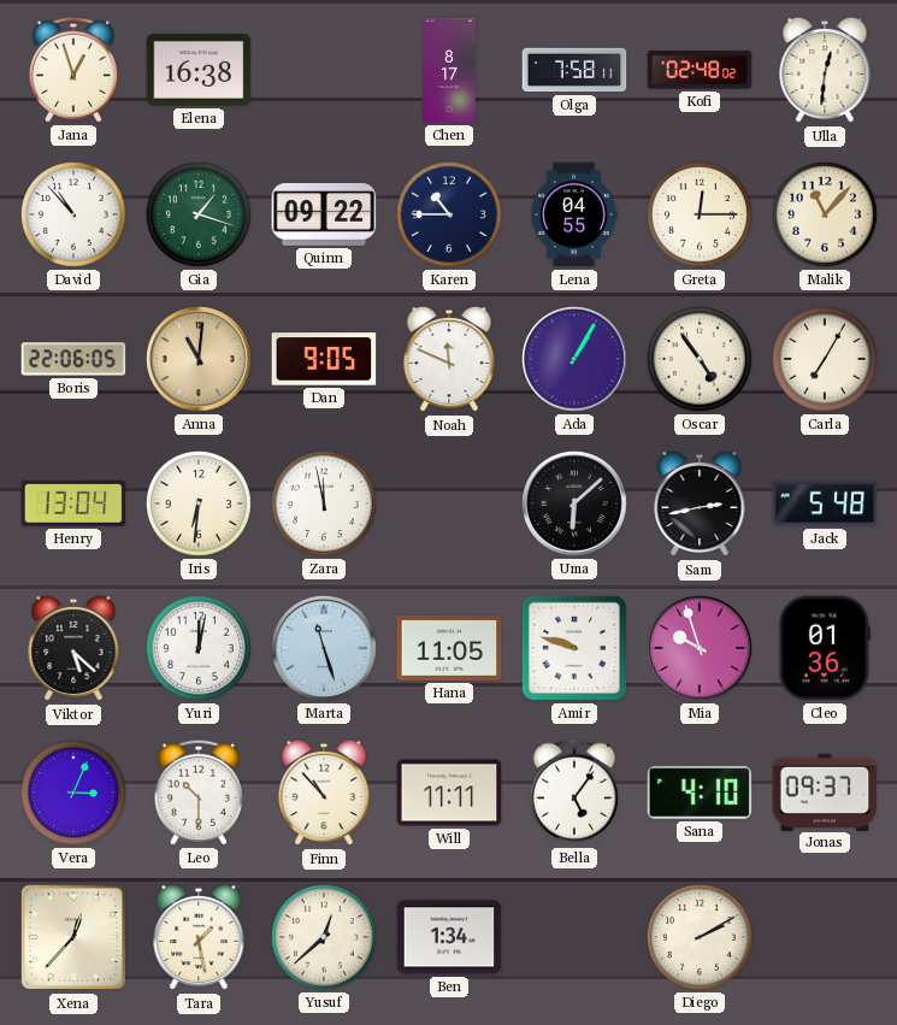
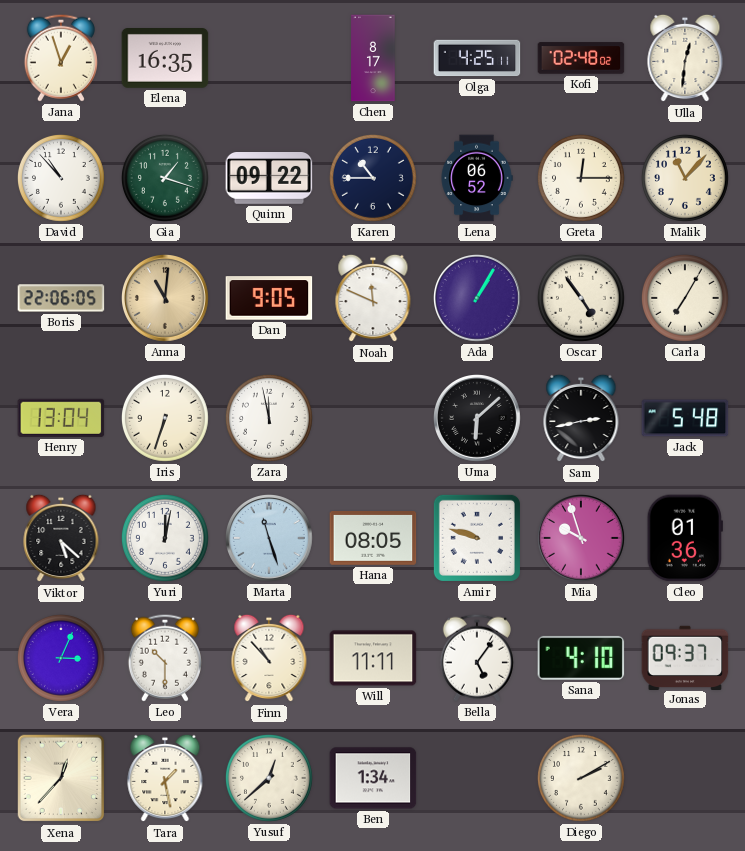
Elena: 16:38 -> 16:35
Olga: 7:58 -> 4:25
Lena: 04:55 -> 06:52
Iris: 6:31 -> 6:33
Hana: 11:05 -> 08:05
